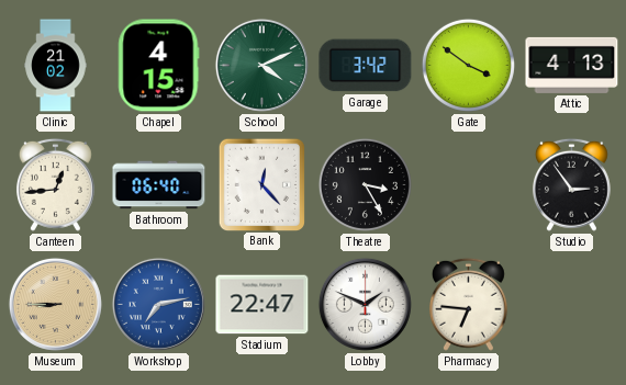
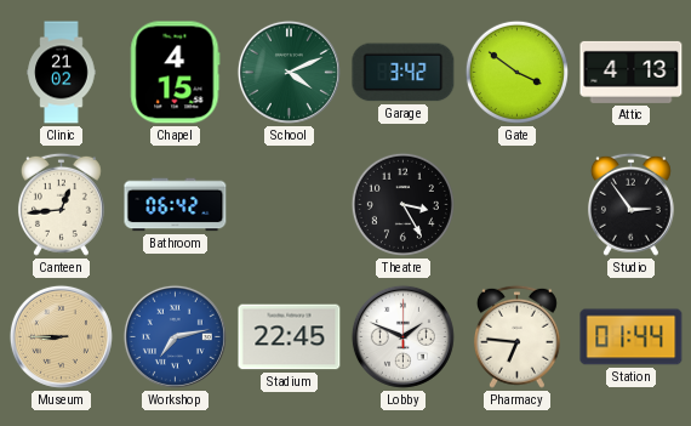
Bathroom: 06:40 -> 06:42
Bank: 12:23 -> none
Stadium: 22:47 -> 22:45
Station: none -> 01:44
